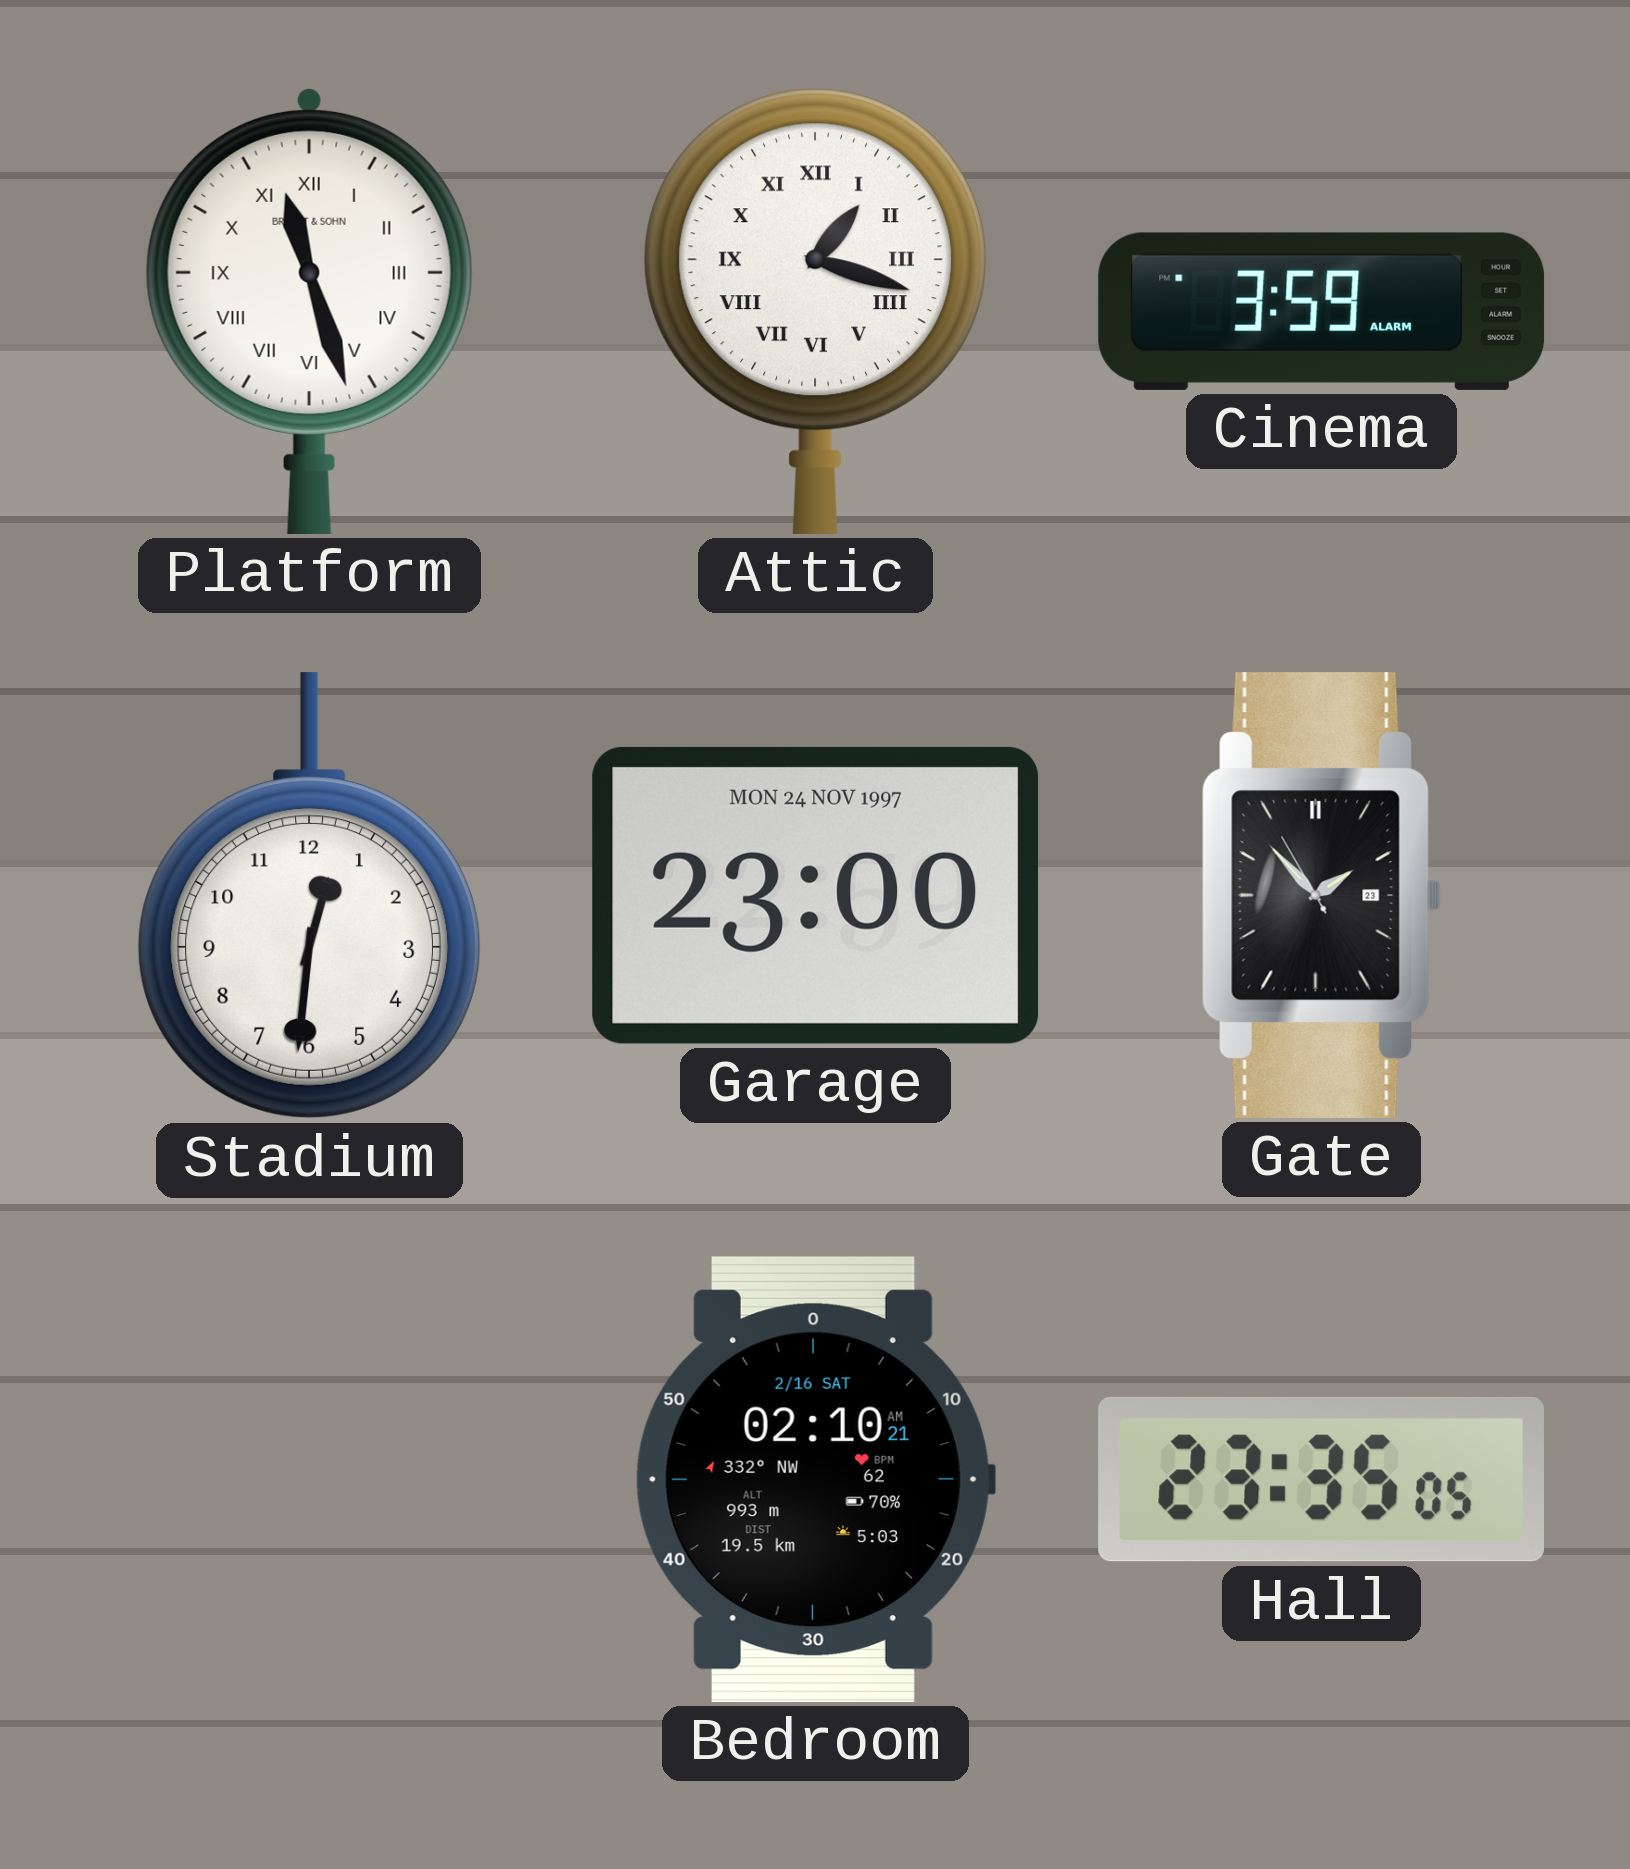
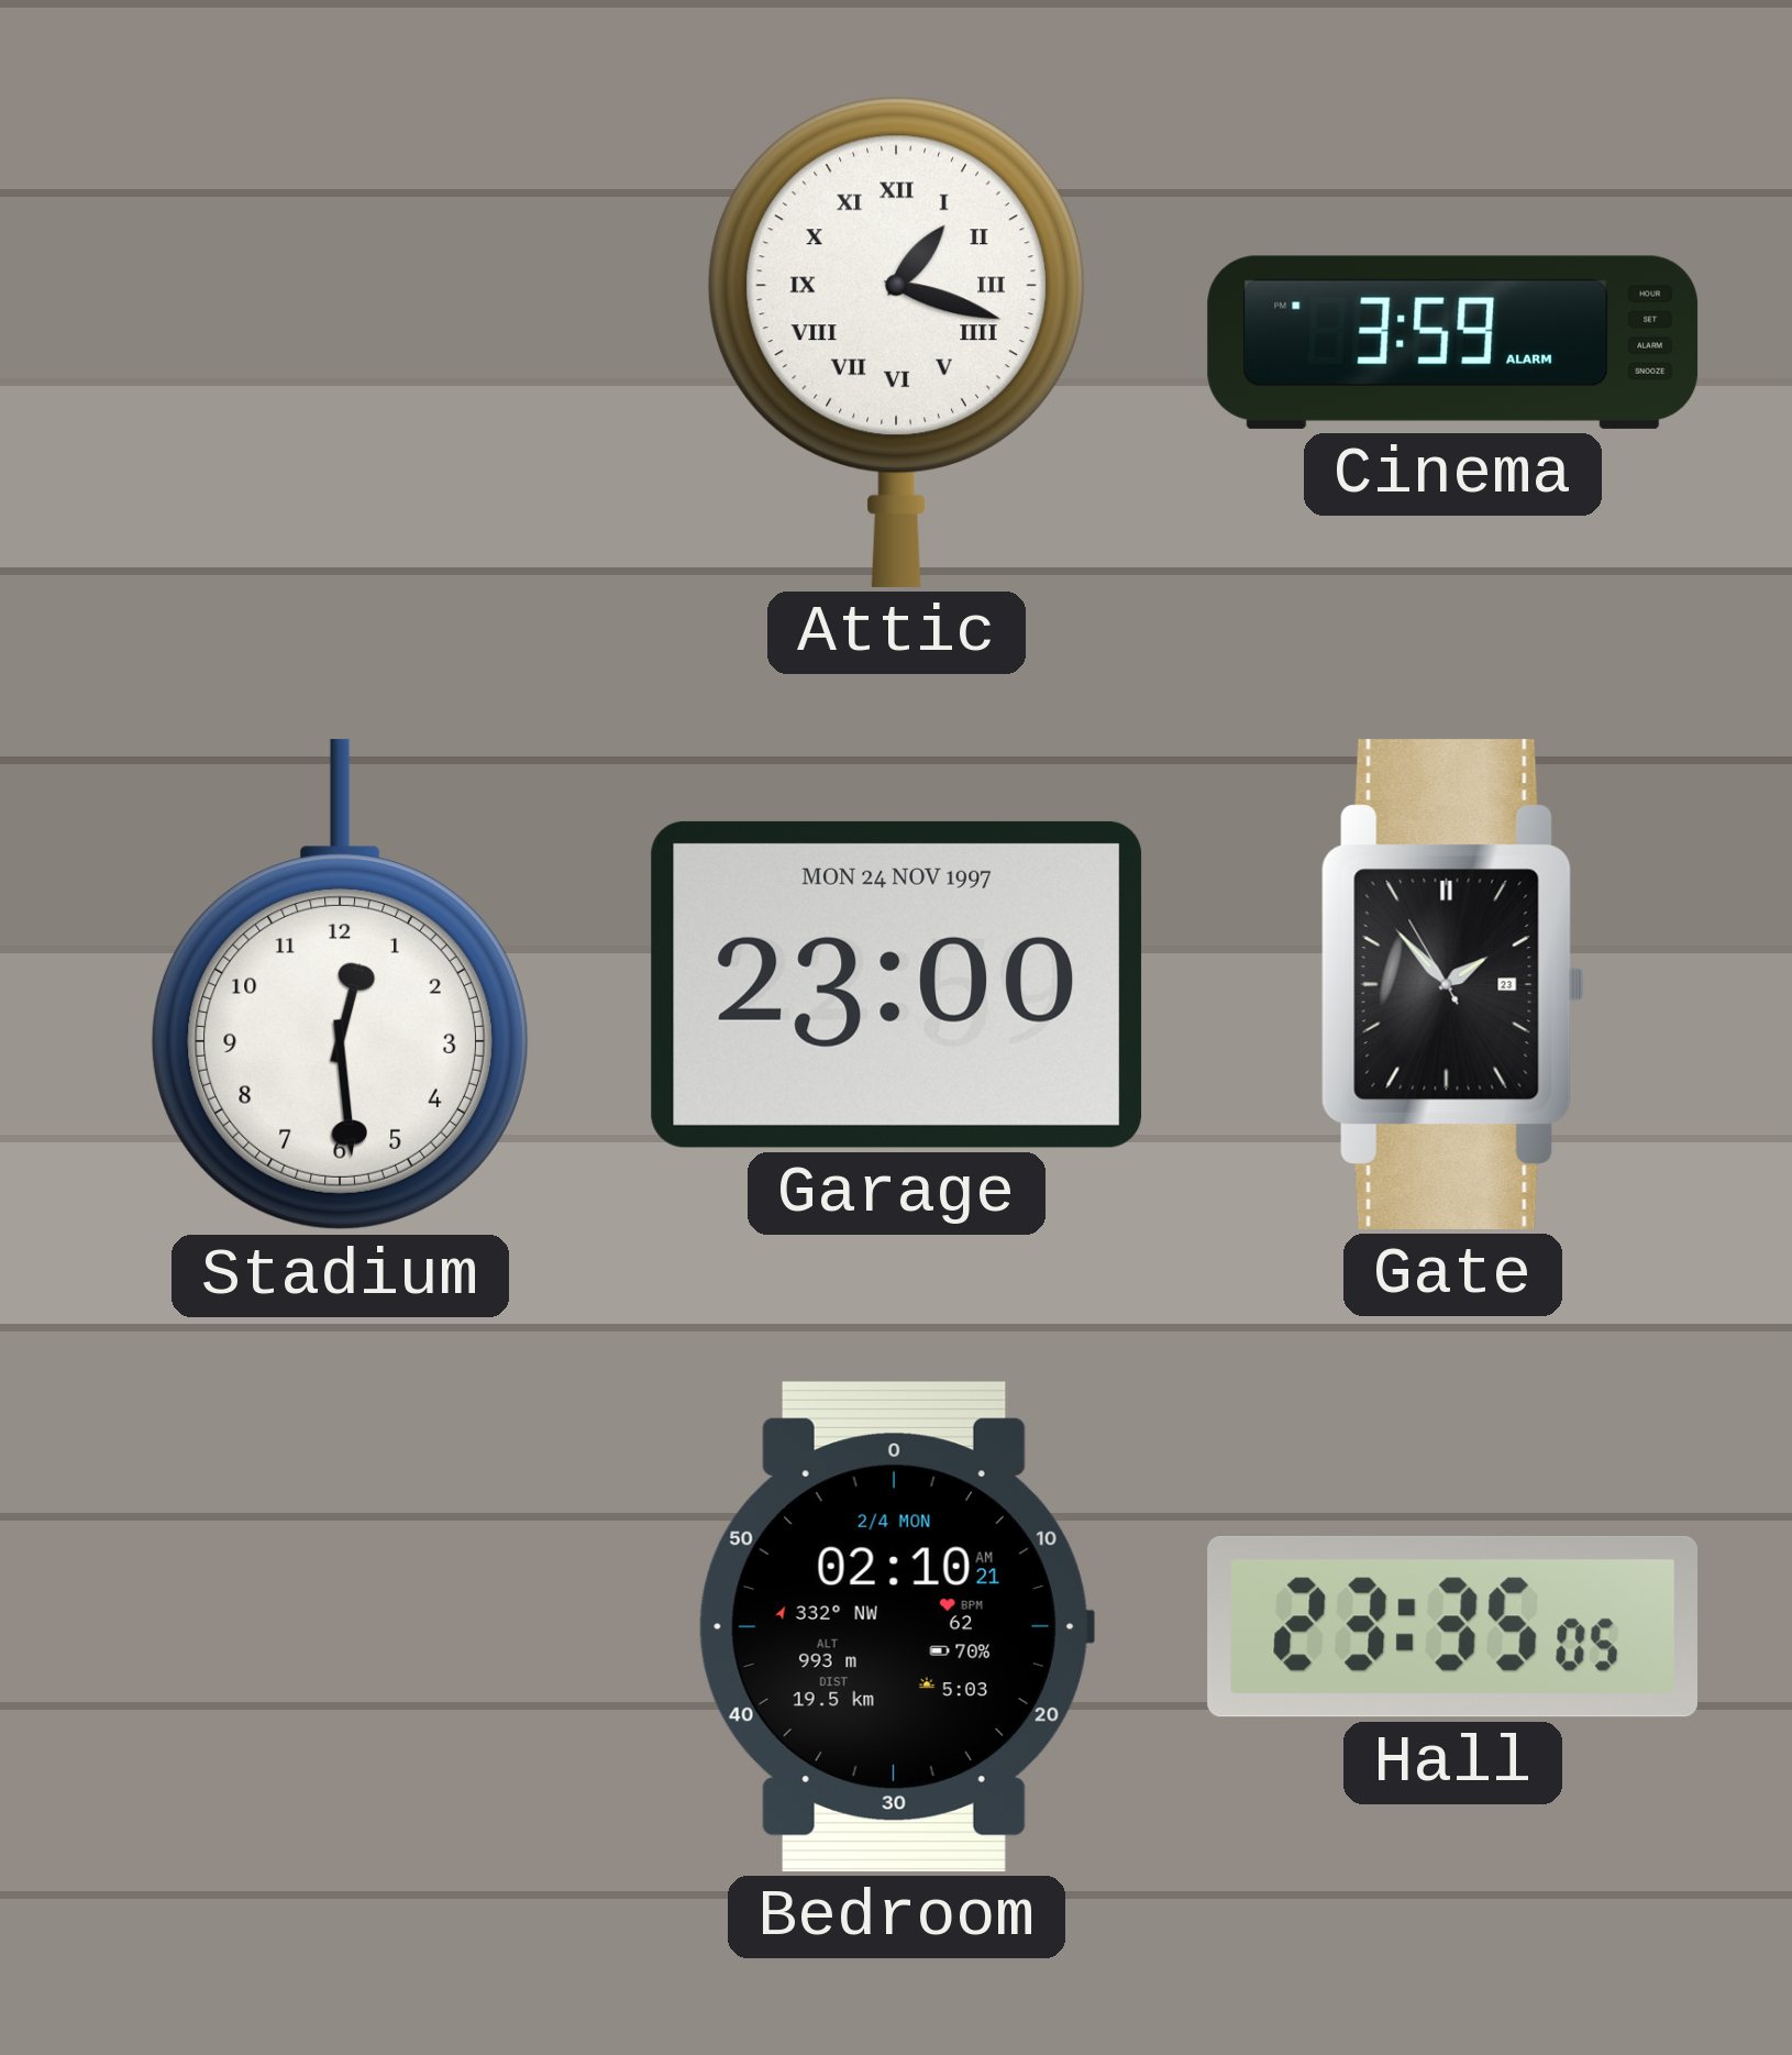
Platform: 11:27 -> none
Stadium: 12:31 -> 12:29
Bedroom date: 2/16 SAT -> 2/4 MON
